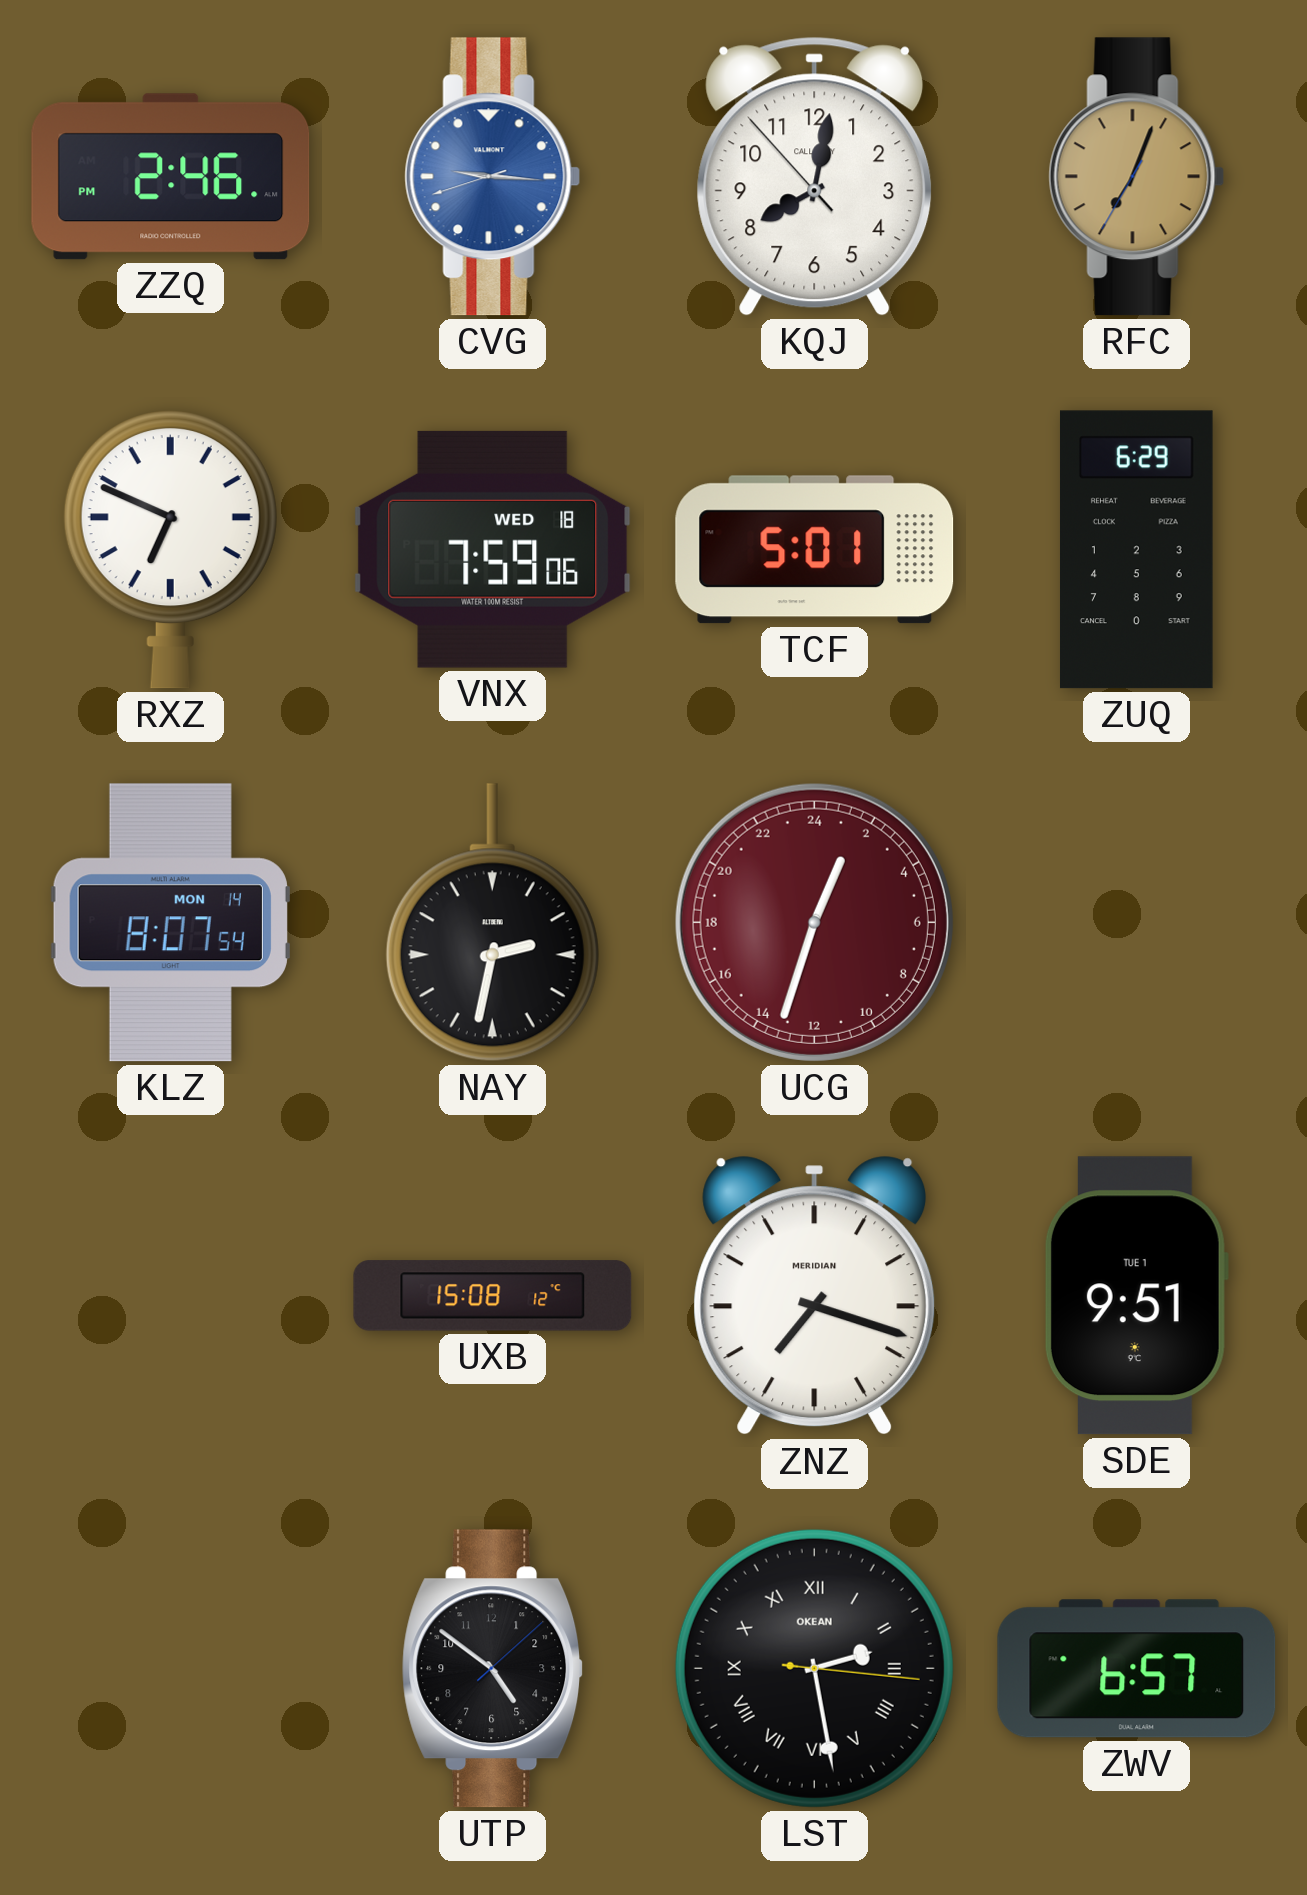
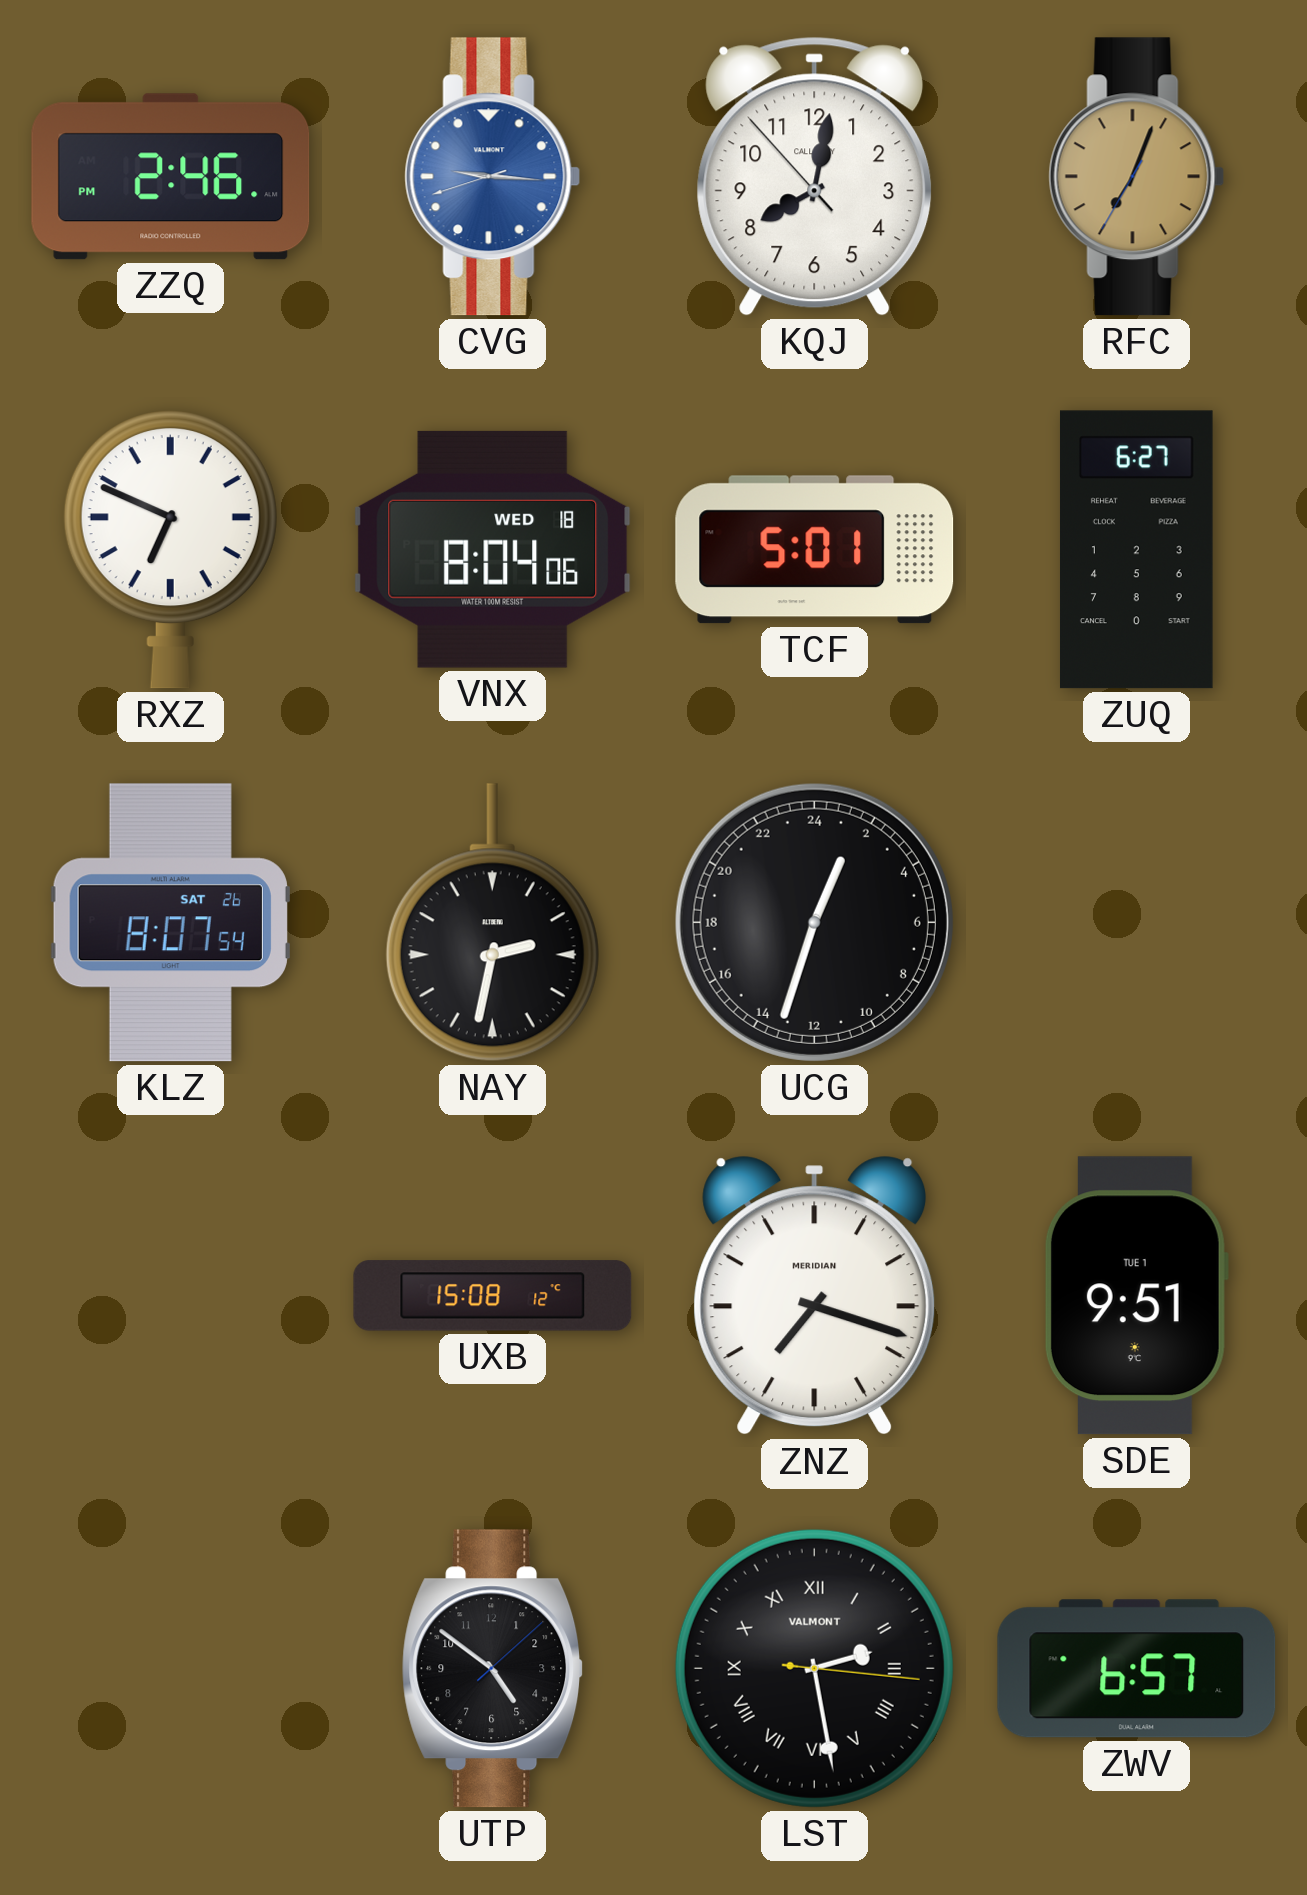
VNX: 7:59 -> 8:04
ZUQ: 6:29 -> 6:27
KLZ date: MON 14 -> SAT 26
UCG dial: burgundy -> black
LST brand: OKEAN -> VALMONT
